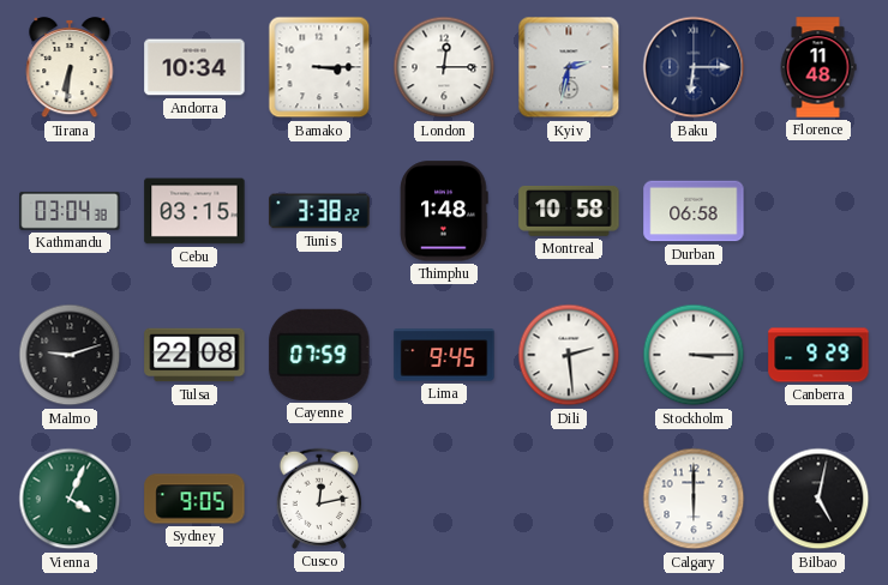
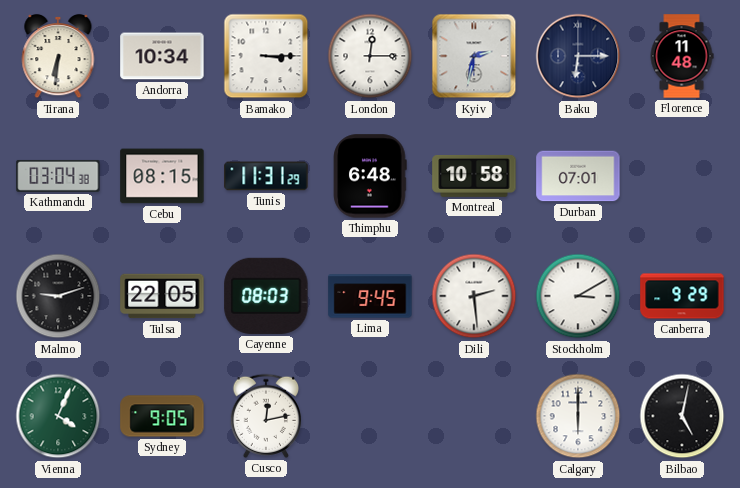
Cebu: 03:15 -> 08:15
Tunis: 3:38 -> 11:31
Thimphu: 1:48 -> 6:48
Durban: 06:58 -> 07:01
Tulsa: 22:08 -> 22:05
Cayenne: 07:59 -> 08:03
Stockholm: 3:15 -> 3:10
